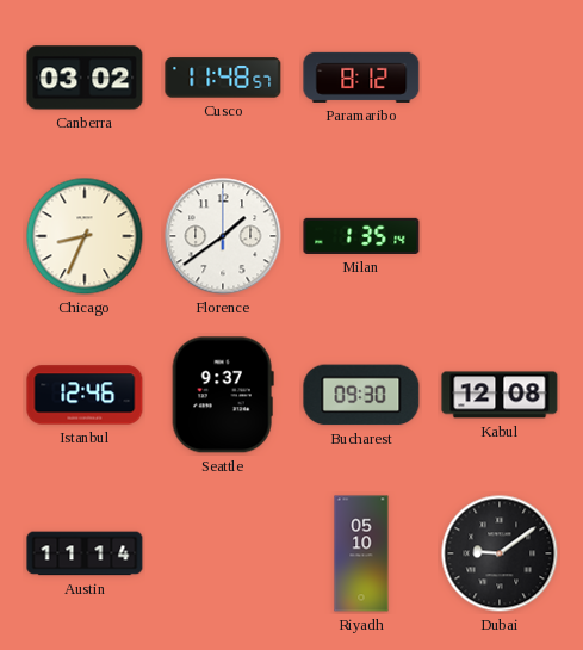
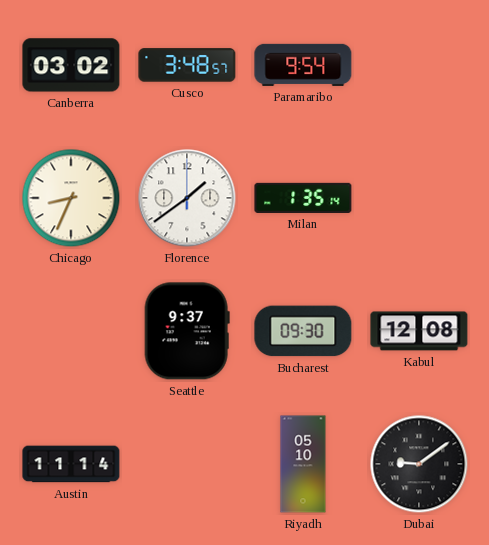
Cusco: 11:48 -> 3:48
Paramaribo: 8:12 -> 9:54
Istanbul: 12:46 -> none
